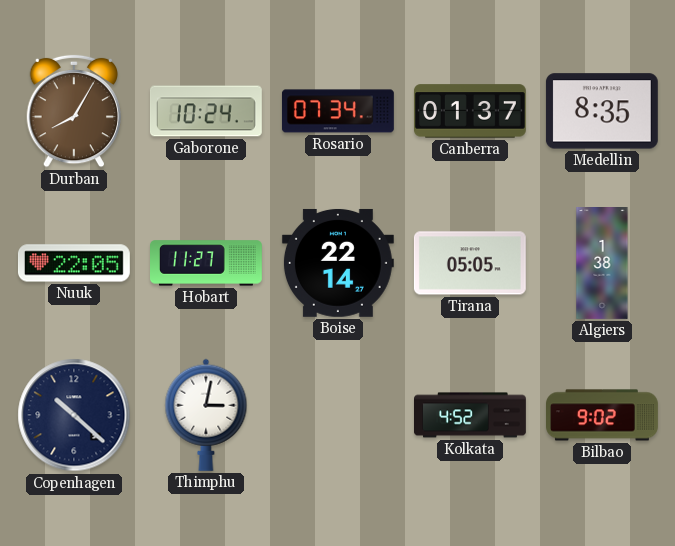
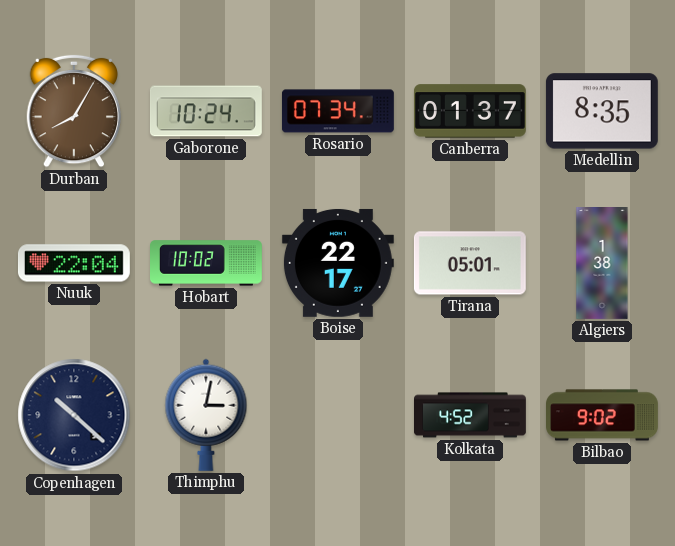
Nuuk: 22:05 -> 22:04
Hobart: 11:27 -> 10:02
Boise: 22:14 -> 22:17
Tirana: 05:05 -> 05:01
